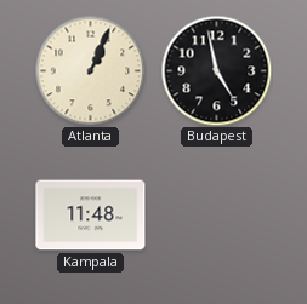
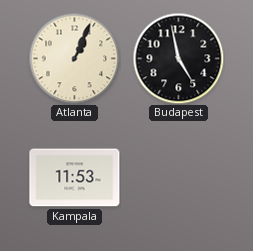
Kampala: 11:48 -> 11:53
